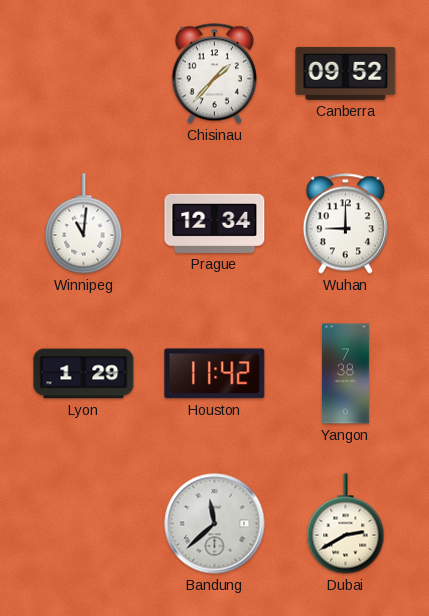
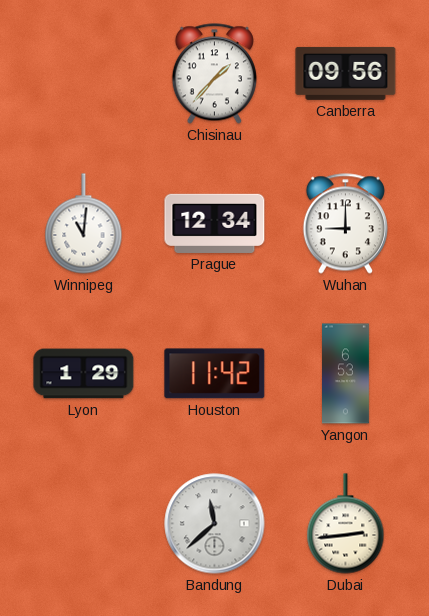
Canberra: 09:52 -> 09:56
Yangon: 7:38 -> 6:53
Dubai: 2:40 -> 2:44
